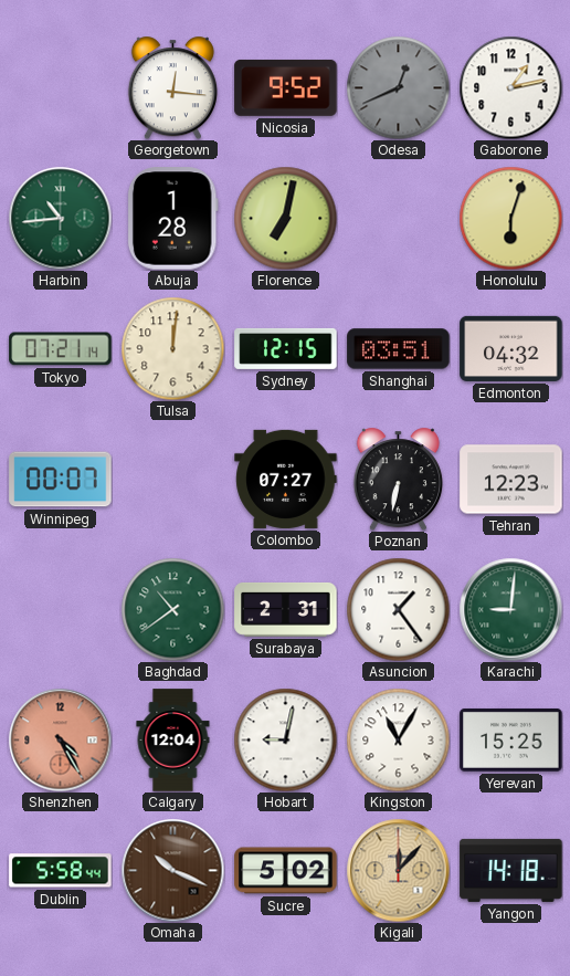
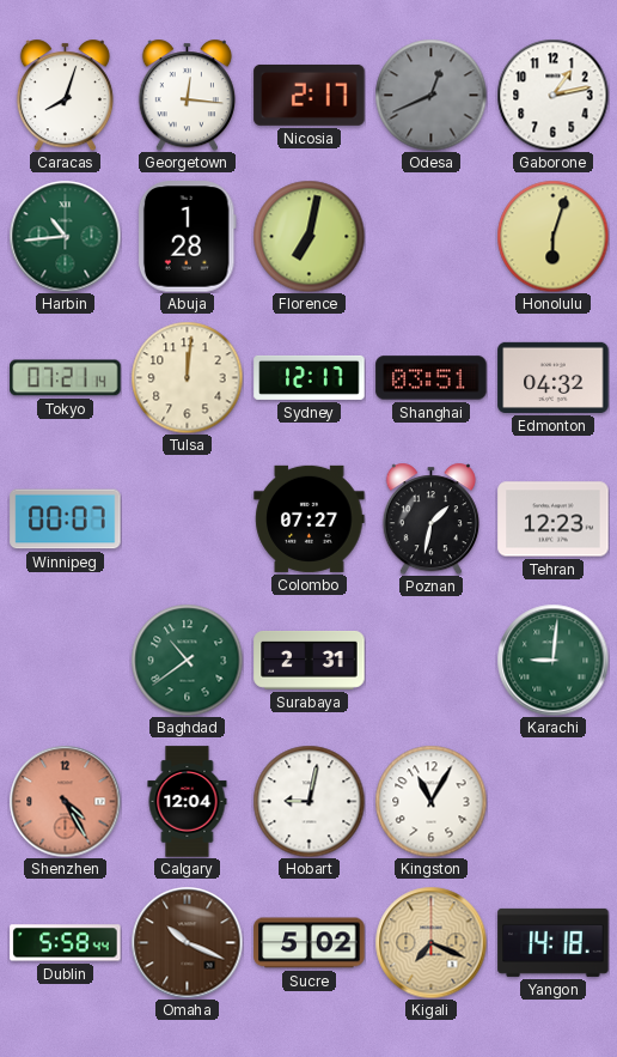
Caracas: none -> 8:03
Nicosia: 9:52 -> 2:17
Sydney: 12:15 -> 12:17
Poznan: 6:32 -> 1:32
Asuncion: 1:24 -> none
Yerevan: 15:25 -> none
Kigali: 12:07 -> 7:19
